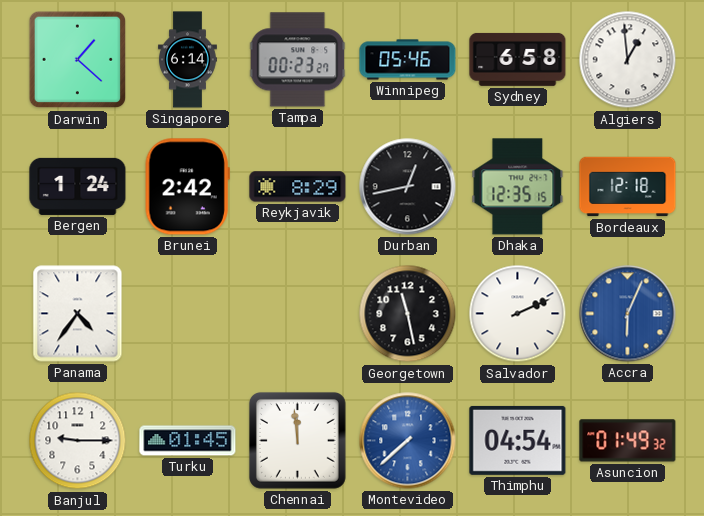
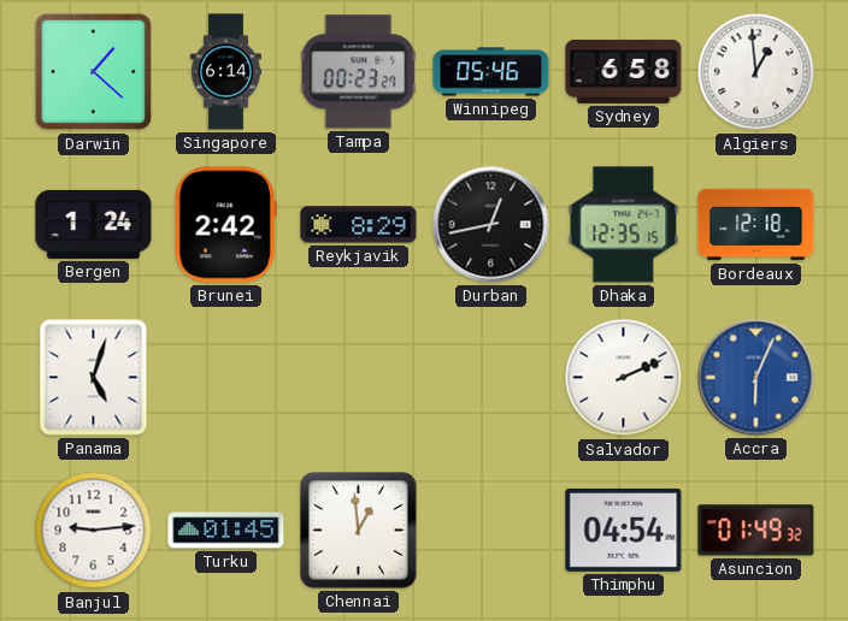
Panama: 4:36 -> 5:03
Georgetown: 11:28 -> none
Banjul: 9:15 -> 9:14
Chennai: 11:59 -> 12:59
Montevideo: 7:38 -> none
